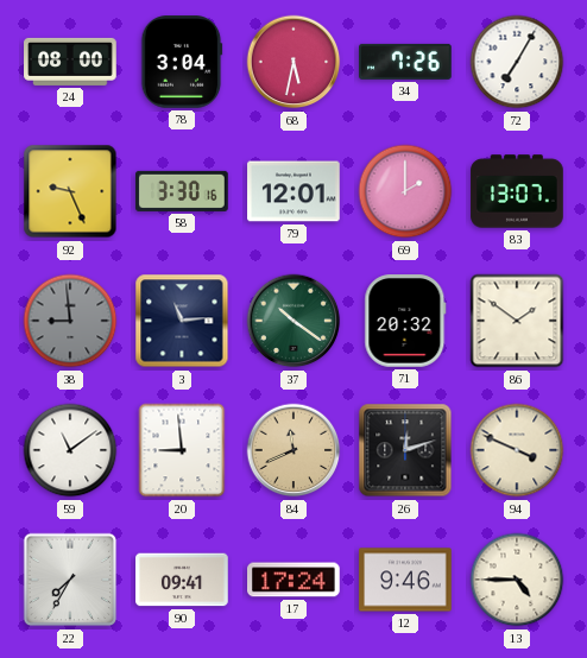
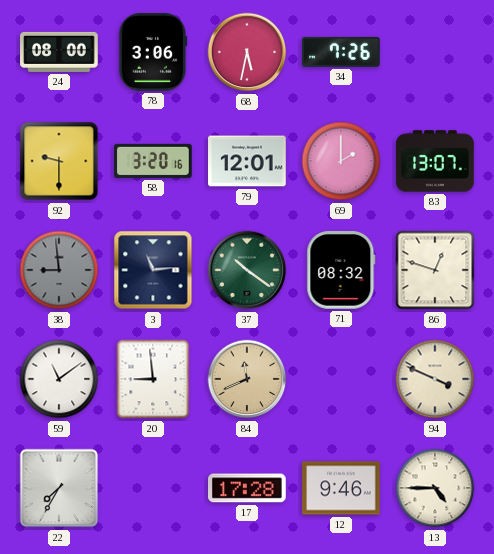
78: 3:04 -> 3:06
72: 7:05 -> none
92: 9:26 -> 9:30
58: 3:30 -> 3:20
71: 20:32 -> 08:32
86: 1:51 -> 12:48
26: 12:12 -> none
90: 09:41 -> none
17: 17:24 -> 17:28
